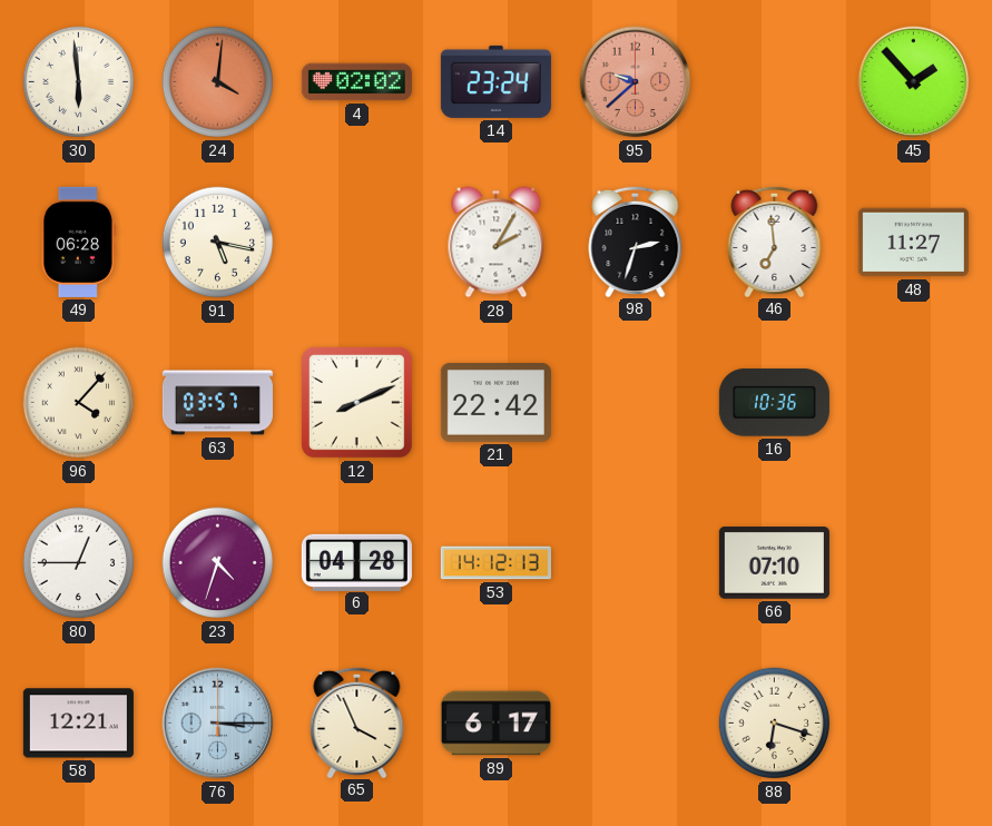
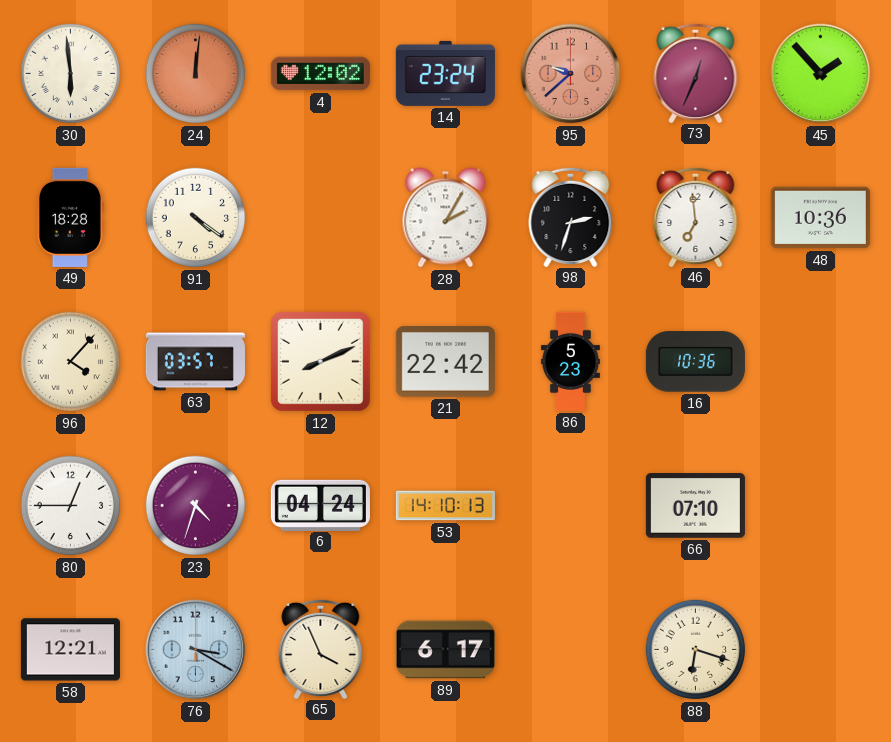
24: 4:01 -> 12:01
4: 02:02 -> 12:02
73: none -> 12:34
49: 06:28 -> 18:28
91: 5:17 -> 4:21
48: 11:27 -> 10:36
86: none -> 5:23
6: 04:28 -> 04:24
53: 14:12 -> 14:10
76: 3:15 -> 3:20
